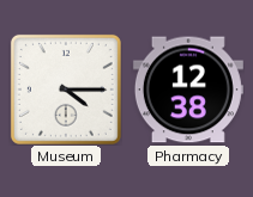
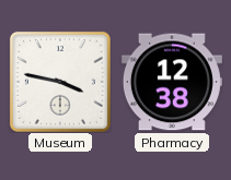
Museum: 4:15 -> 3:47
